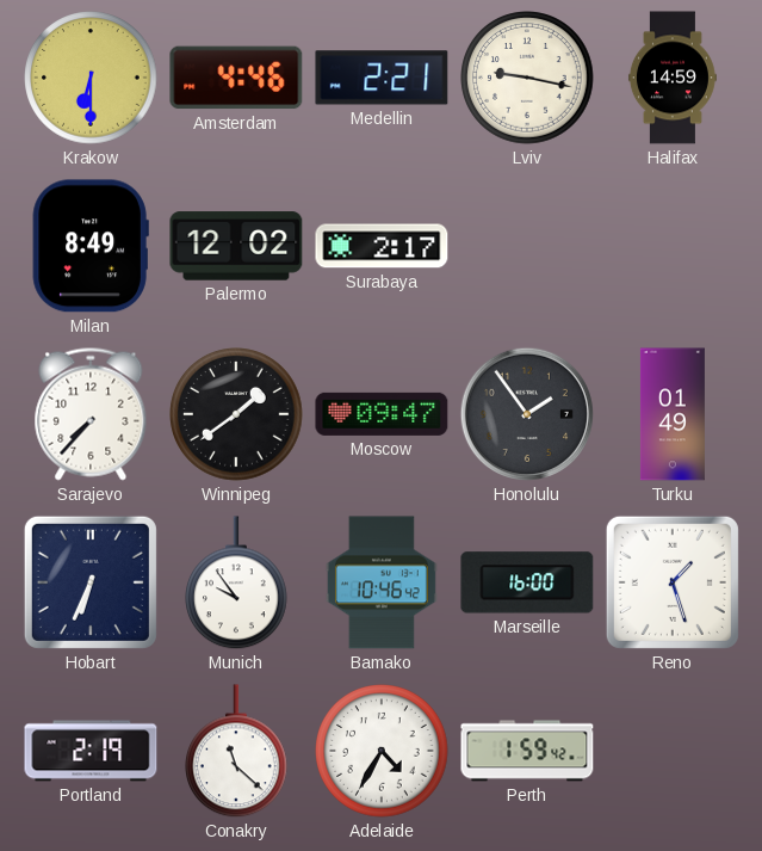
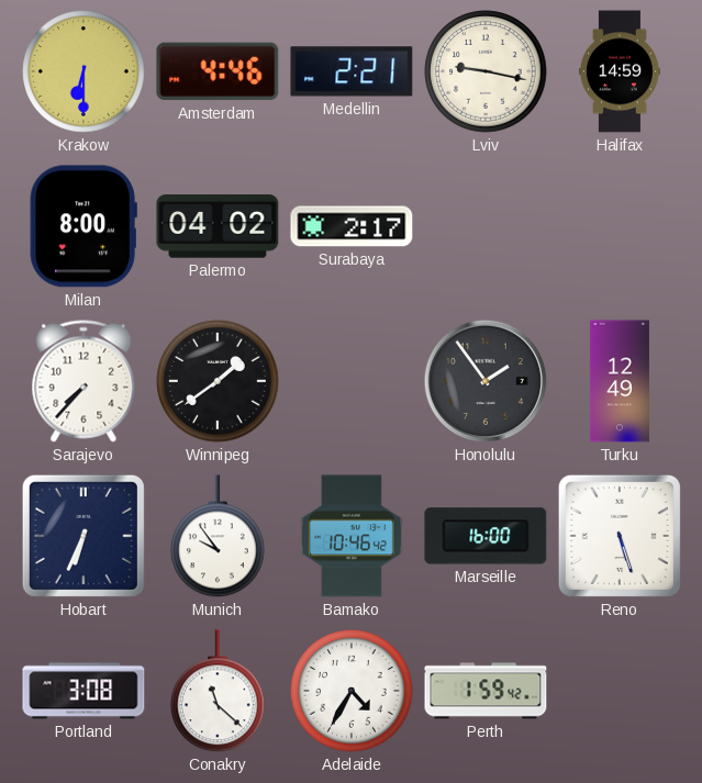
Milan: 8:49 -> 8:00
Palermo: 12:02 -> 04:02
Moscow: 09:47 -> none
Turku: 01:49 -> 12:49
Reno: 1:27 -> 5:27
Portland: 2:19 -> 3:08
